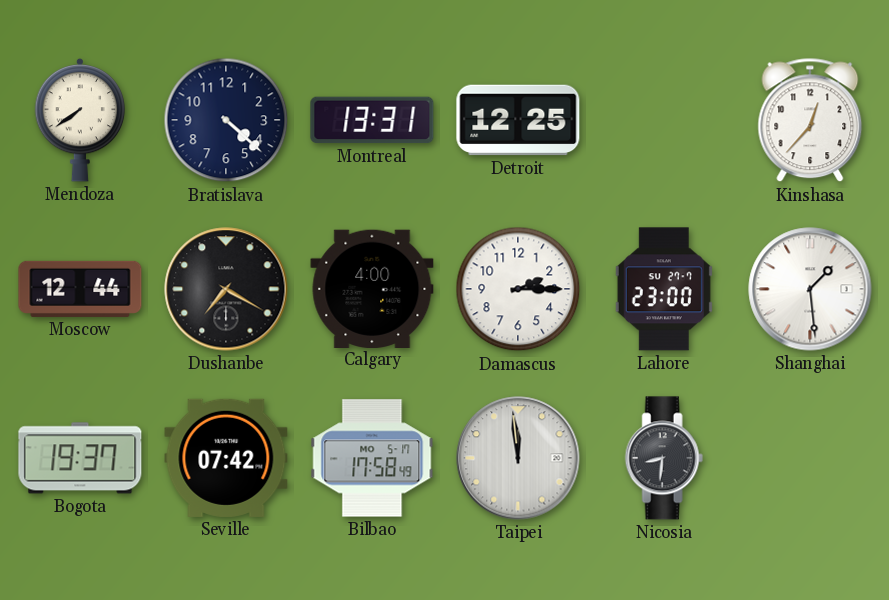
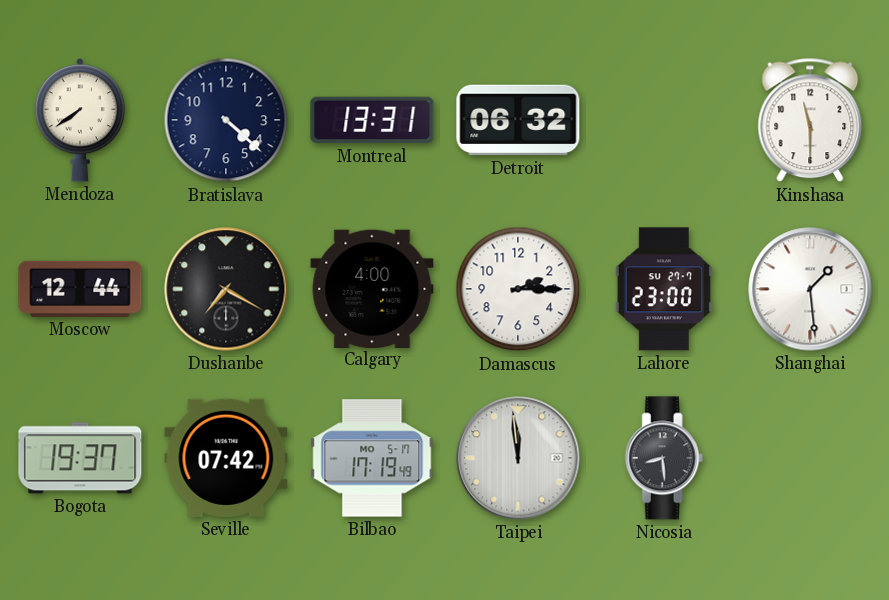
Detroit: 12:25 -> 06:32
Kinshasa: 12:37 -> 11:30
Bilbao: 17:58 -> 17:19
Nicosia: 8:31 -> 8:29
